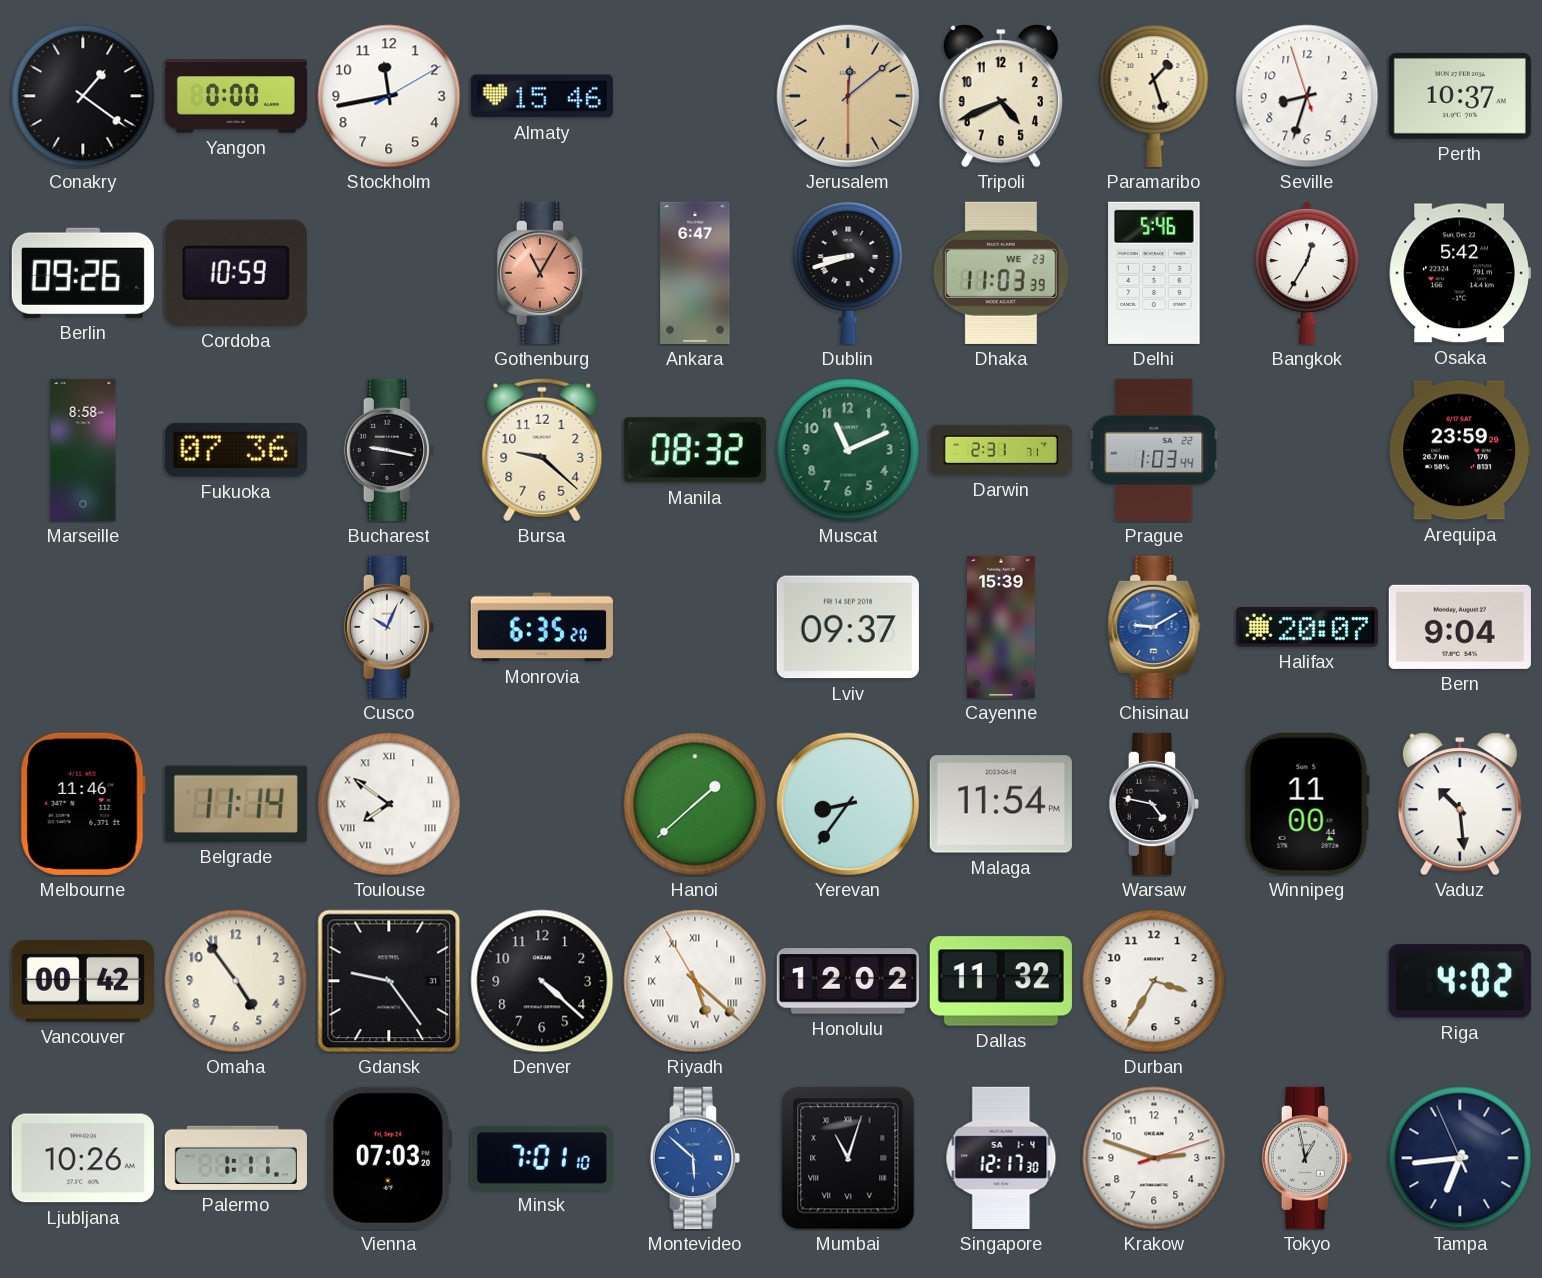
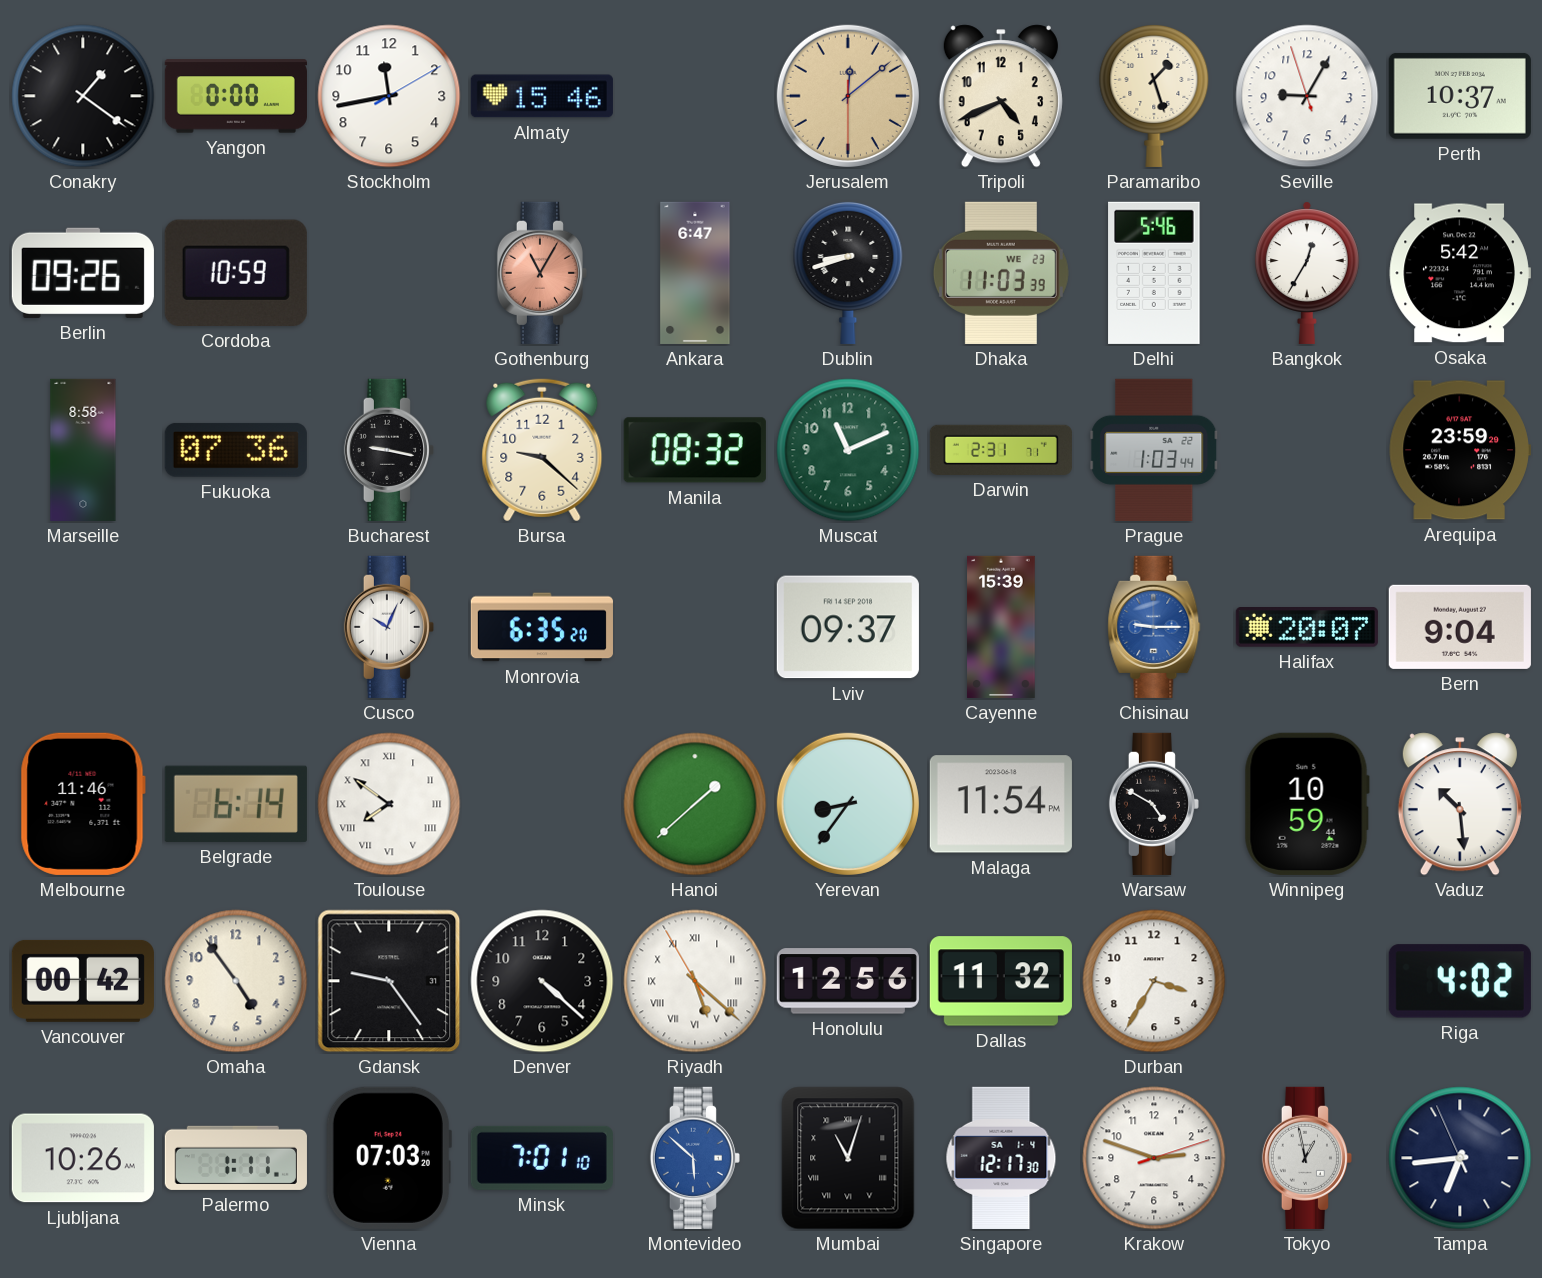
Seville: 8:32 -> 9:04
Chisinau: 9:10 -> 9:15
Belgrade: 11:14 -> 6:14
Warsaw: 4:47 -> 4:50
Winnipeg: 11:00 -> 10:59
Honolulu: 12:02 -> 12:56
